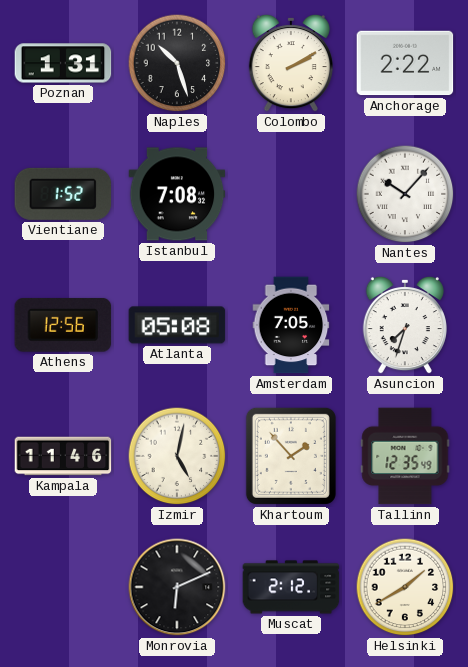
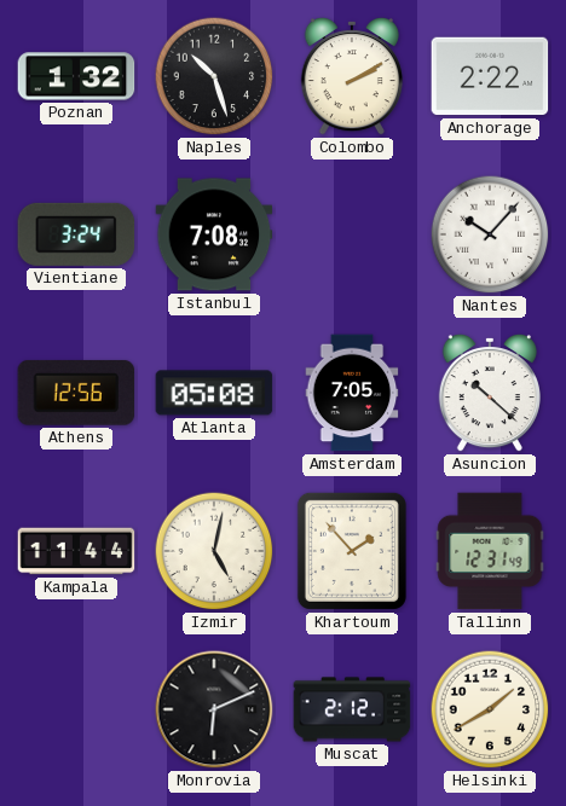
Poznan: 1:31 -> 1:32
Vientiane: 1:52 -> 3:24
Asuncion: 7:33 -> 10:22
Kampala: 11:46 -> 11:44
Tallinn: 12:35 -> 12:31
